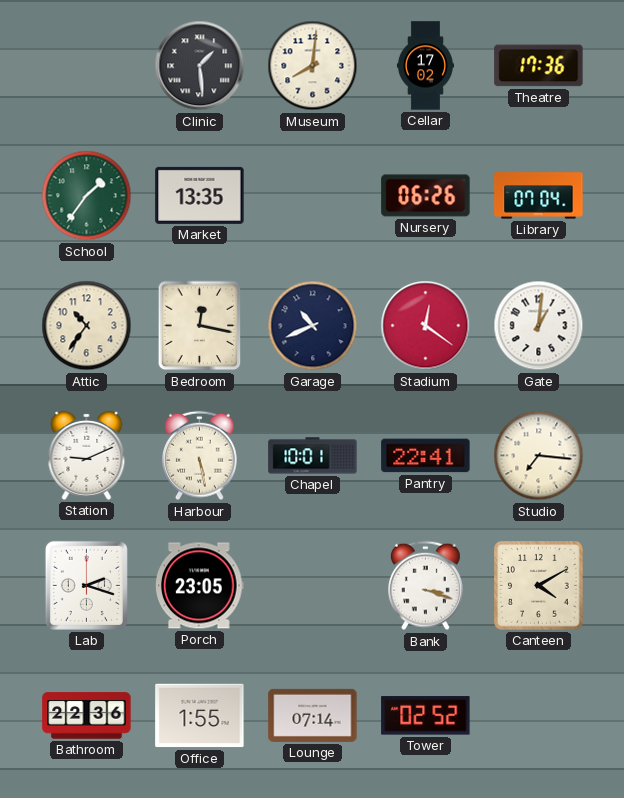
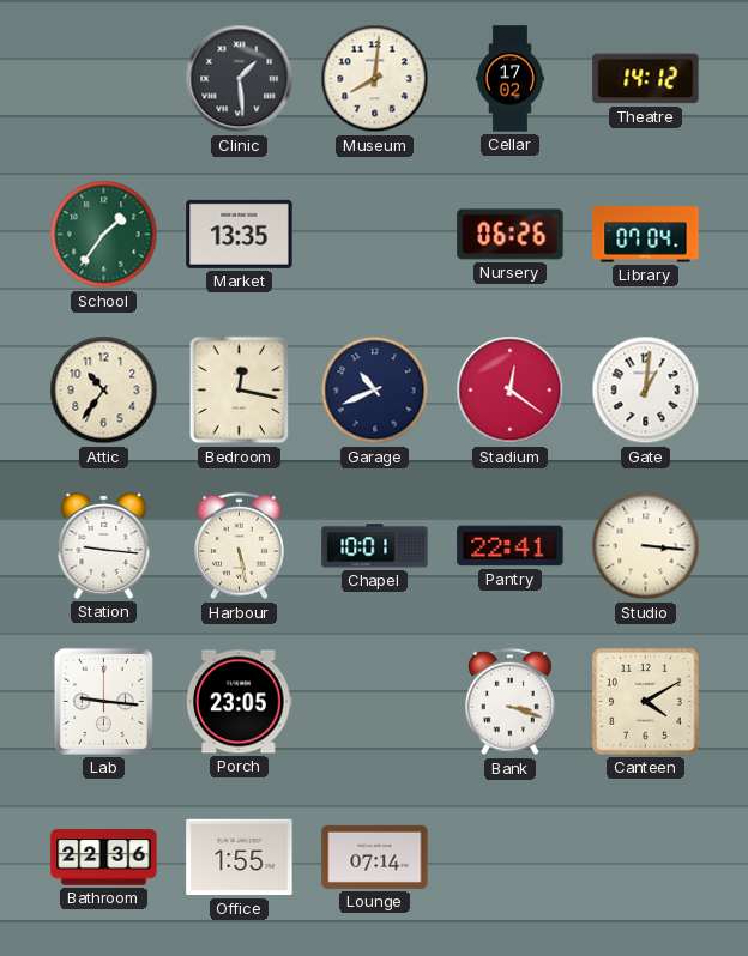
Theatre: 17:36 -> 14:12
Station: 9:11 -> 9:16
Studio: 7:16 -> 3:16
Lab: 2:18 -> 9:16
Tower: 02:52 -> none
